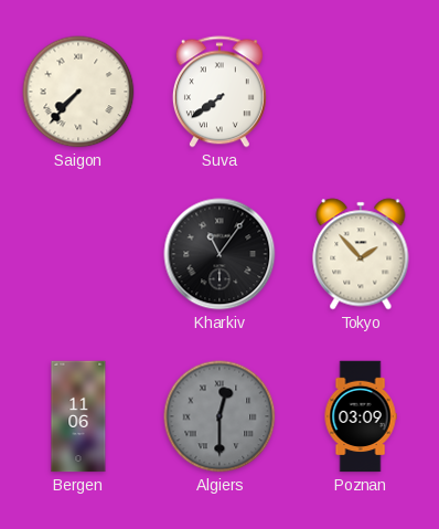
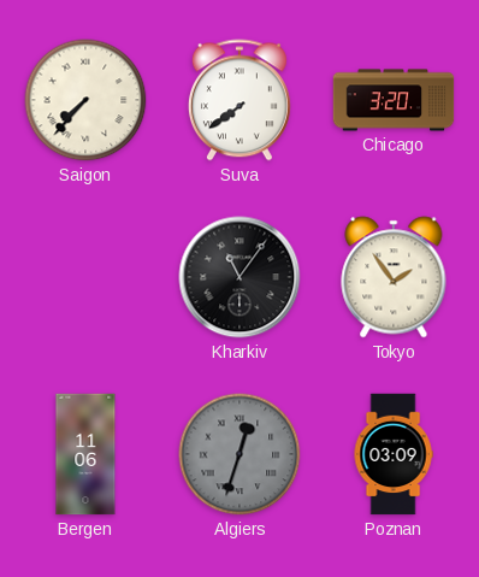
Chicago: none -> 3:20
Tokyo: 1:53 -> 1:54
Algiers: 12:30 -> 12:33
